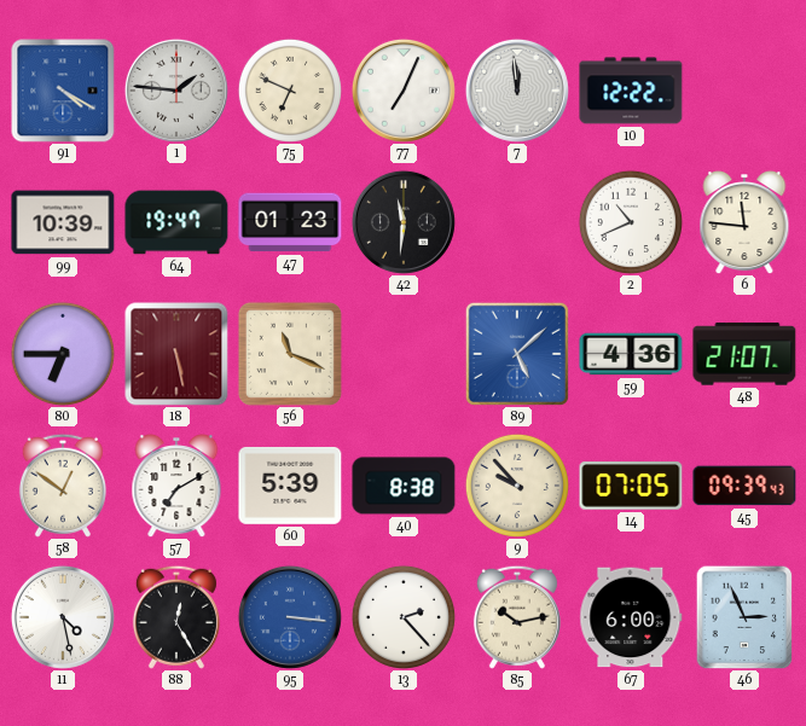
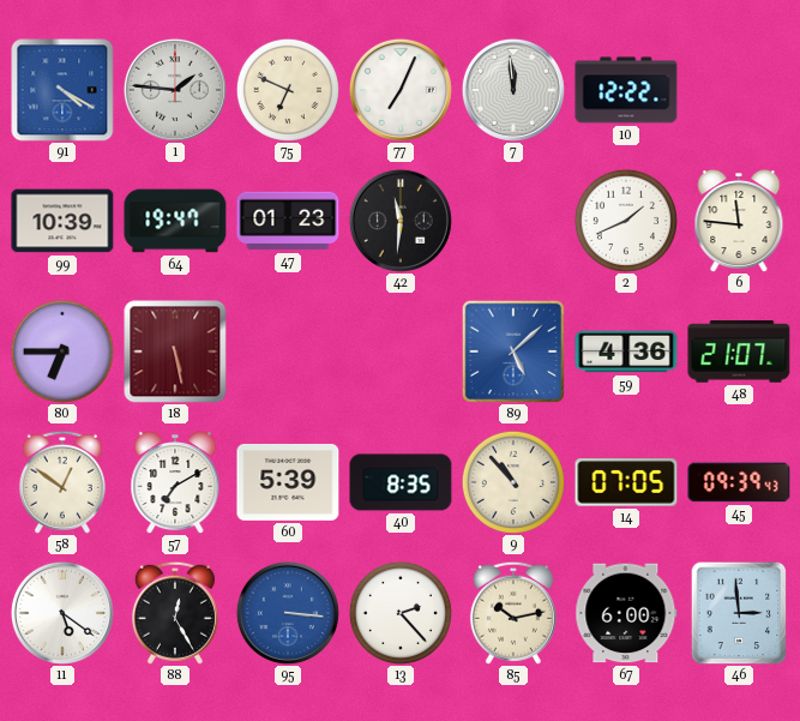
2: 10:41 -> 1:41
56: 11:19 -> none
40: 8:38 -> 8:35
9: 9:53 -> 10:53
11: 4:28 -> 5:21
46: 2:56 -> 2:59
